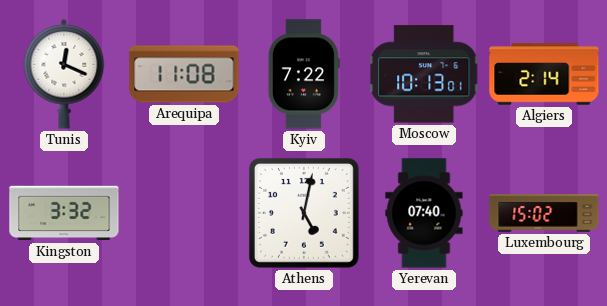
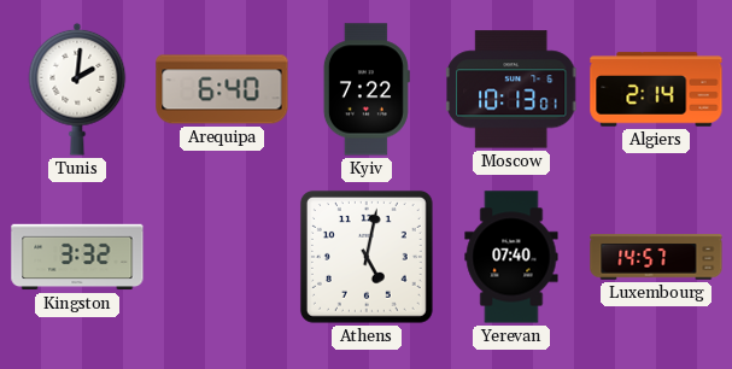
Tunis: 12:19 -> 2:01
Arequipa: 11:08 -> 6:40
Luxembourg: 15:02 -> 14:57
